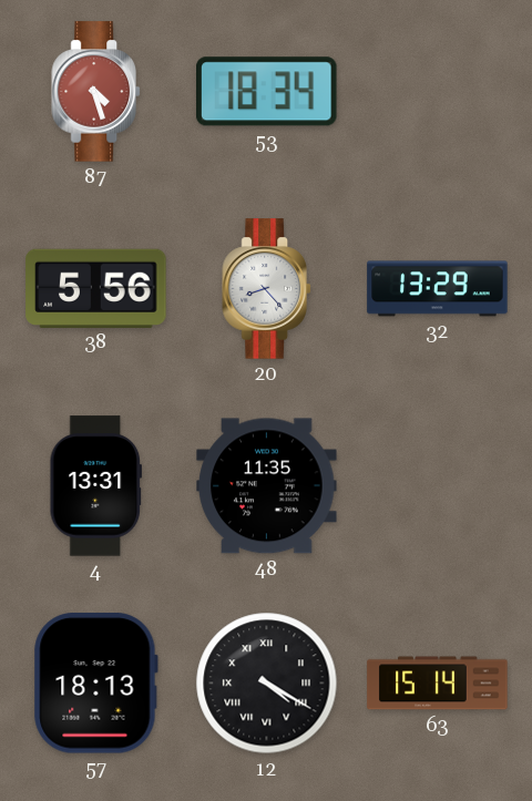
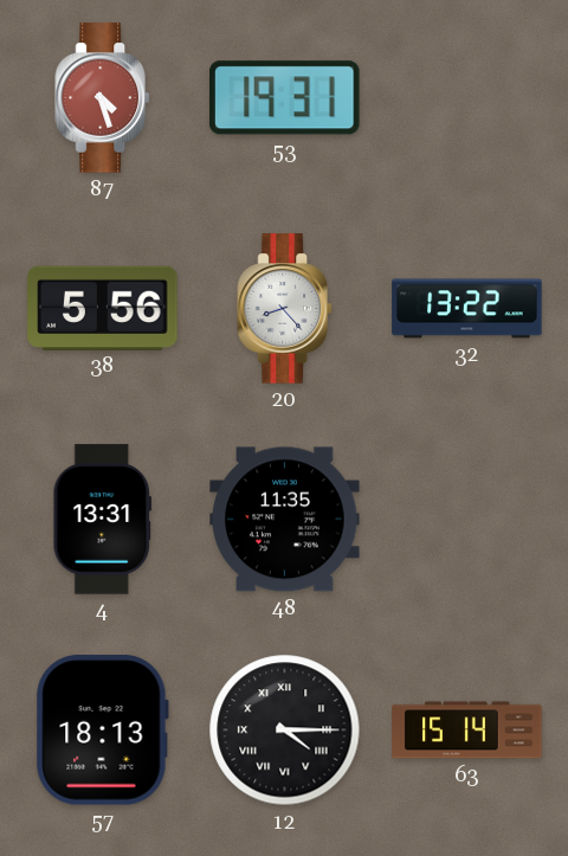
53: 18:34 -> 19:31
32: 13:29 -> 13:22
12: 4:20 -> 4:15
